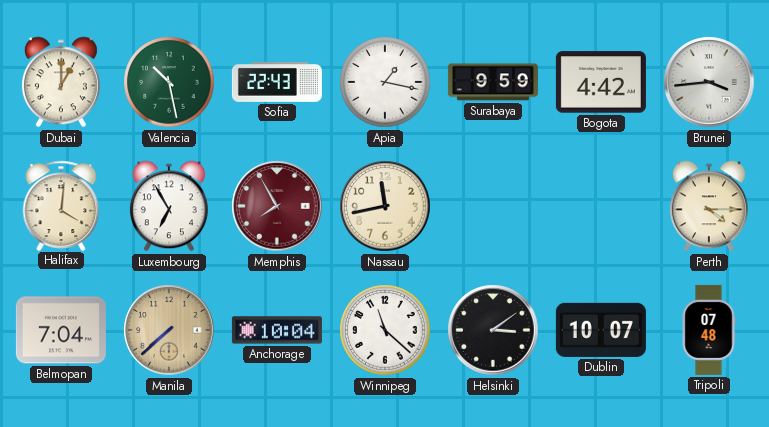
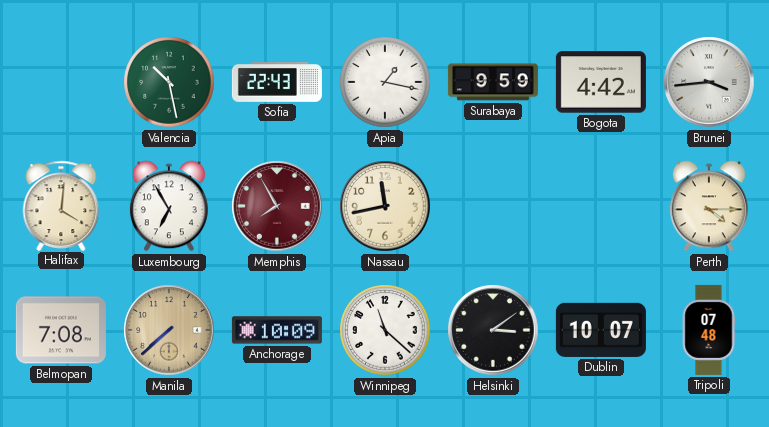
Dubai: 1:00 -> none
Belmopan: 7:04 -> 7:08
Anchorage: 10:04 -> 10:09
